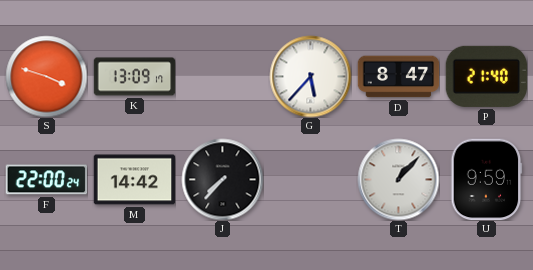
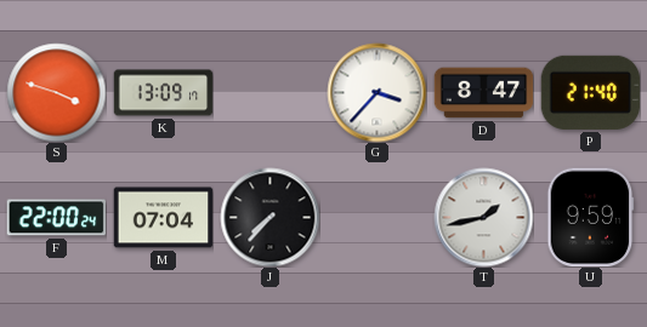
G: 5:37 -> 3:37
M: 14:42 -> 07:04
T: 1:07 -> 1:43
